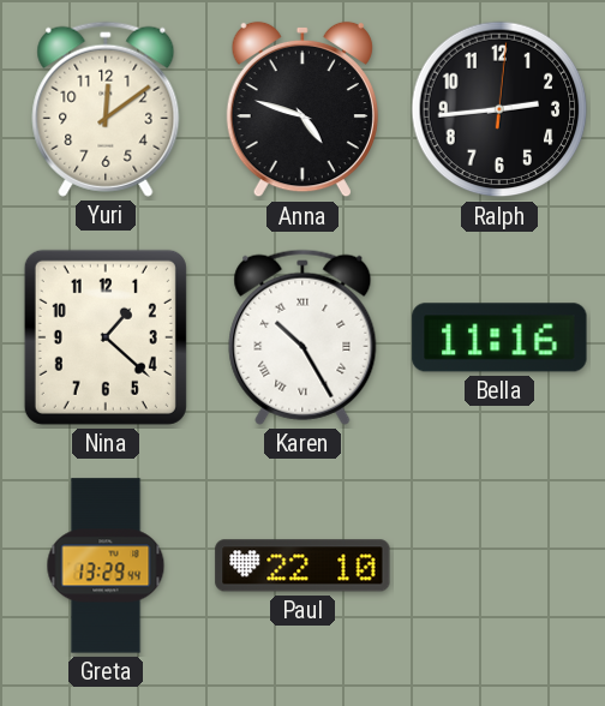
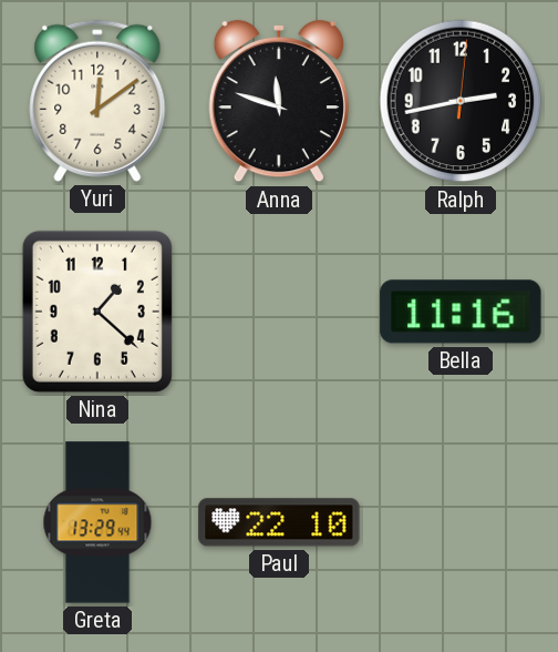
Anna: 4:48 -> 11:48
Ralph: 2:44 -> 2:43
Karen: 10:25 -> none
